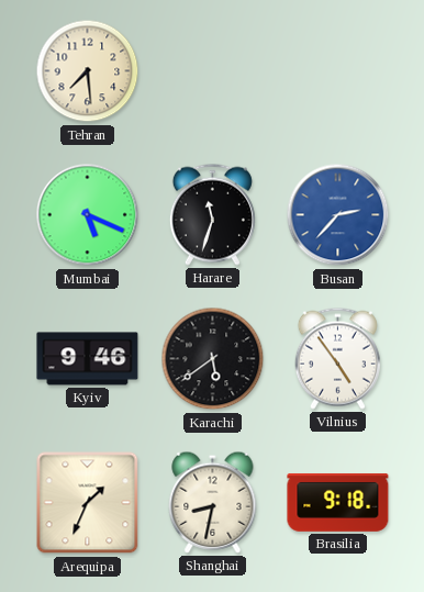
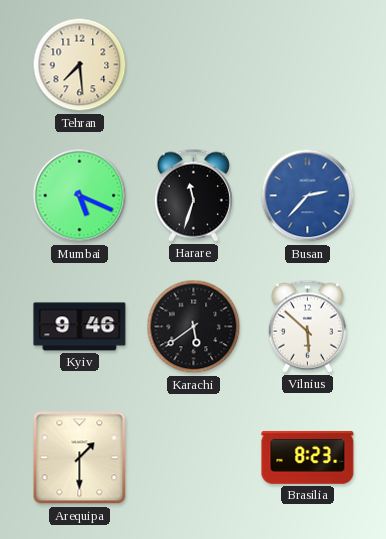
Vilnius: 4:54 -> 5:52
Arequipa: 1:34 -> 1:30
Shanghai: 8:32 -> none
Brasilia: 9:18 -> 8:23
